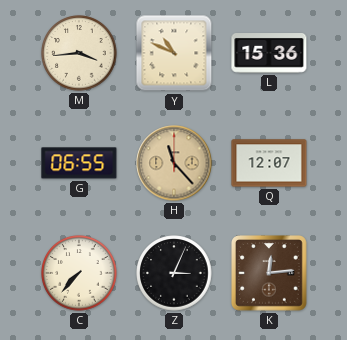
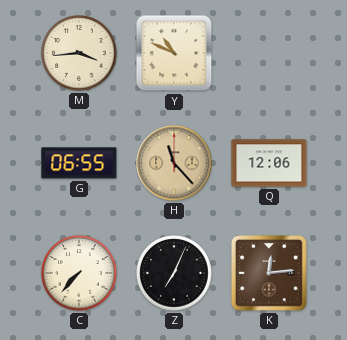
L: 15:36 -> none
Q: 12:07 -> 12:06
Z: 3:04 -> 7:04
